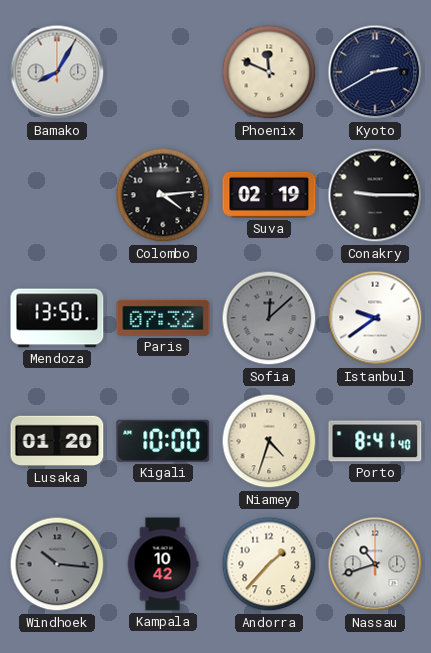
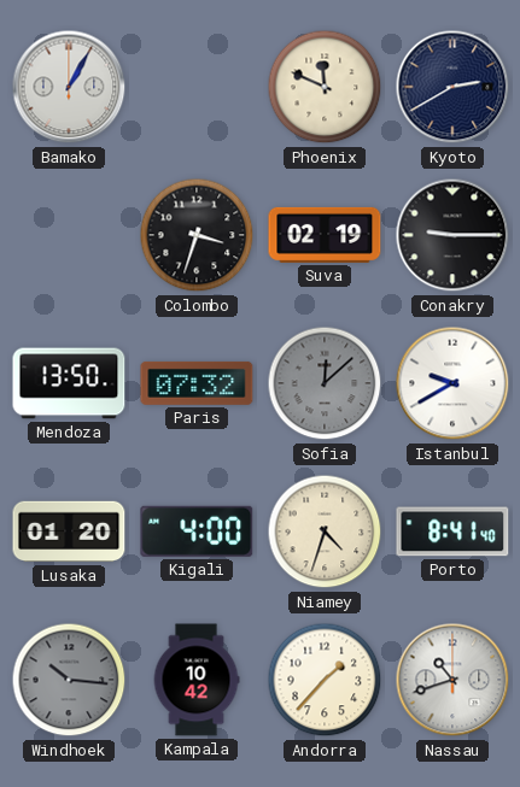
Bamako: 8:05 -> 1:05
Colombo: 4:14 -> 3:33
Istanbul: 9:39 -> 9:40
Kigali: 10:00 -> 4:00
